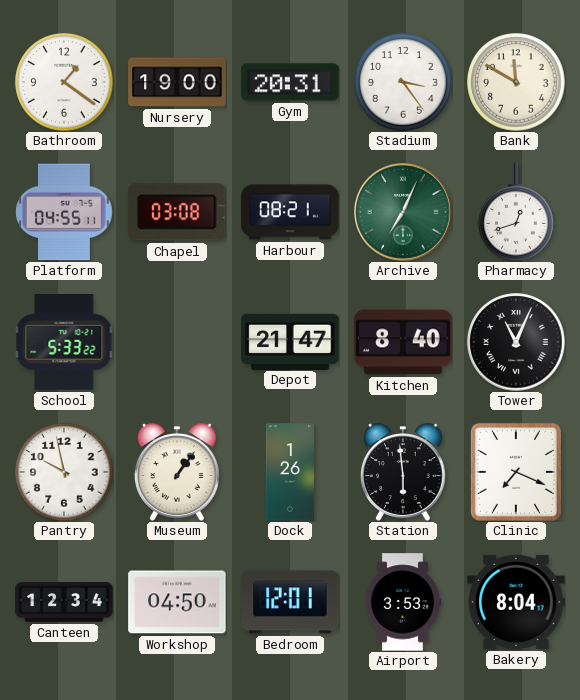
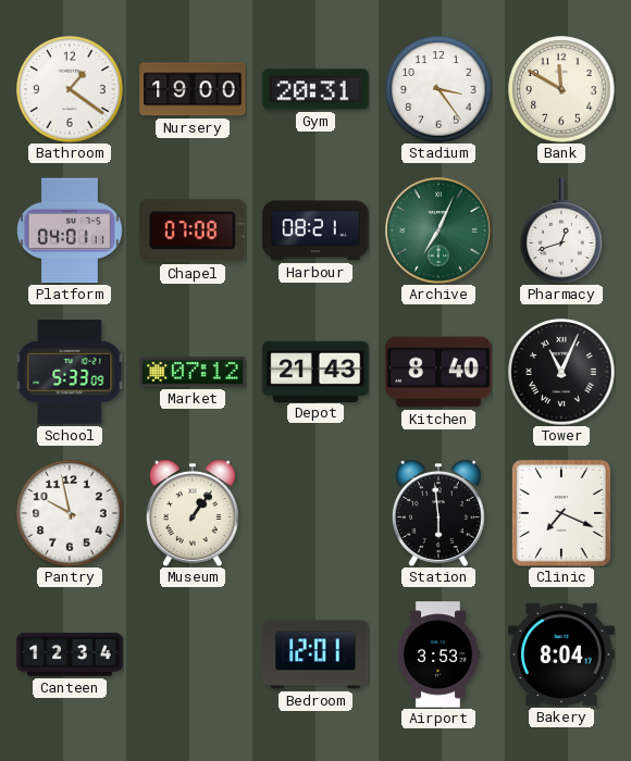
Platform: 04:55 -> 04:01
Chapel: 03:08 -> 07:08
School: 5:33:22 -> 5:33:09
Market: none -> 07:12
Depot: 21:47 -> 21:43
Dock: 1:26 -> none
Workshop: 04:50 -> none
